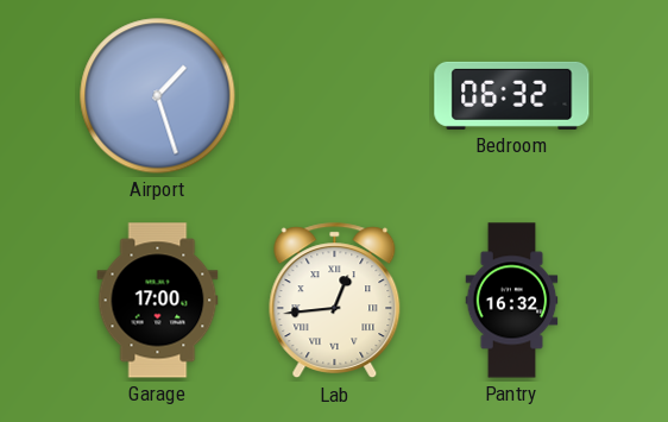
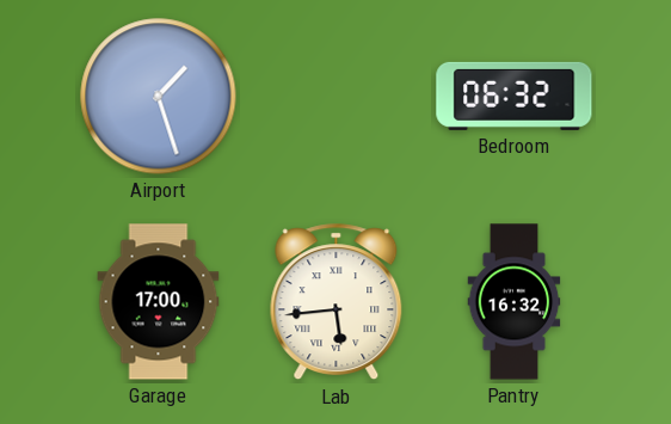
Lab: 12:44 -> 5:44
